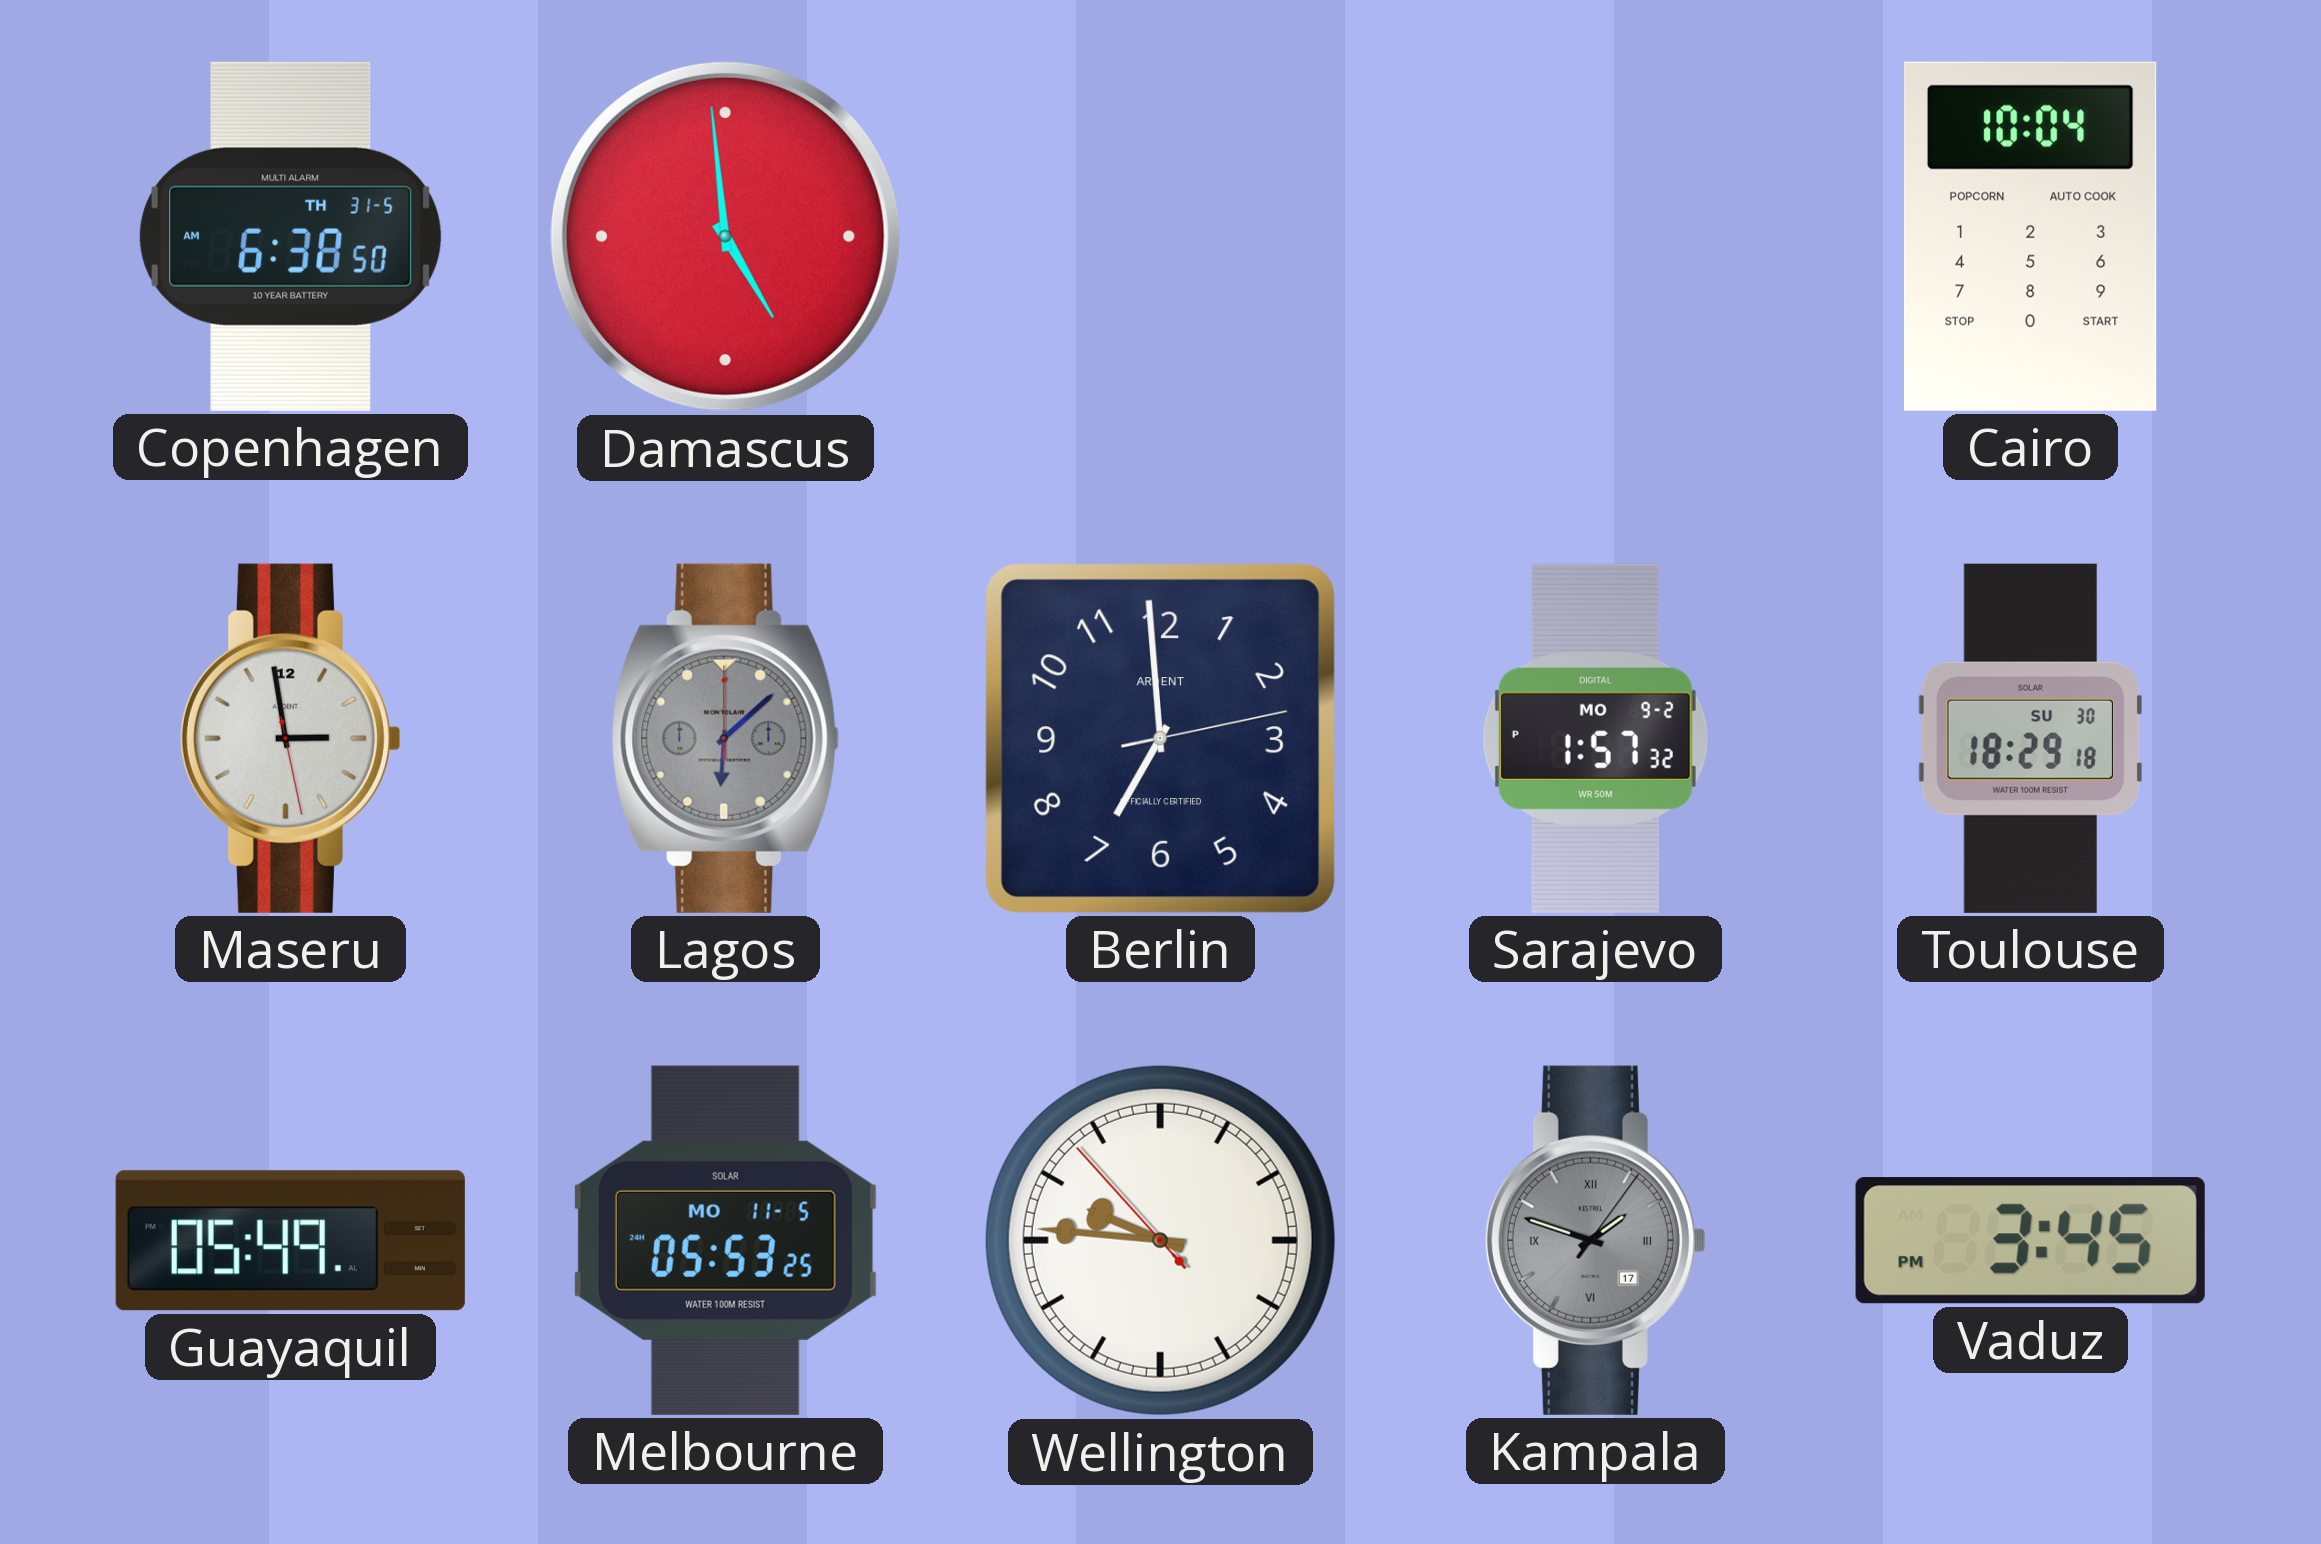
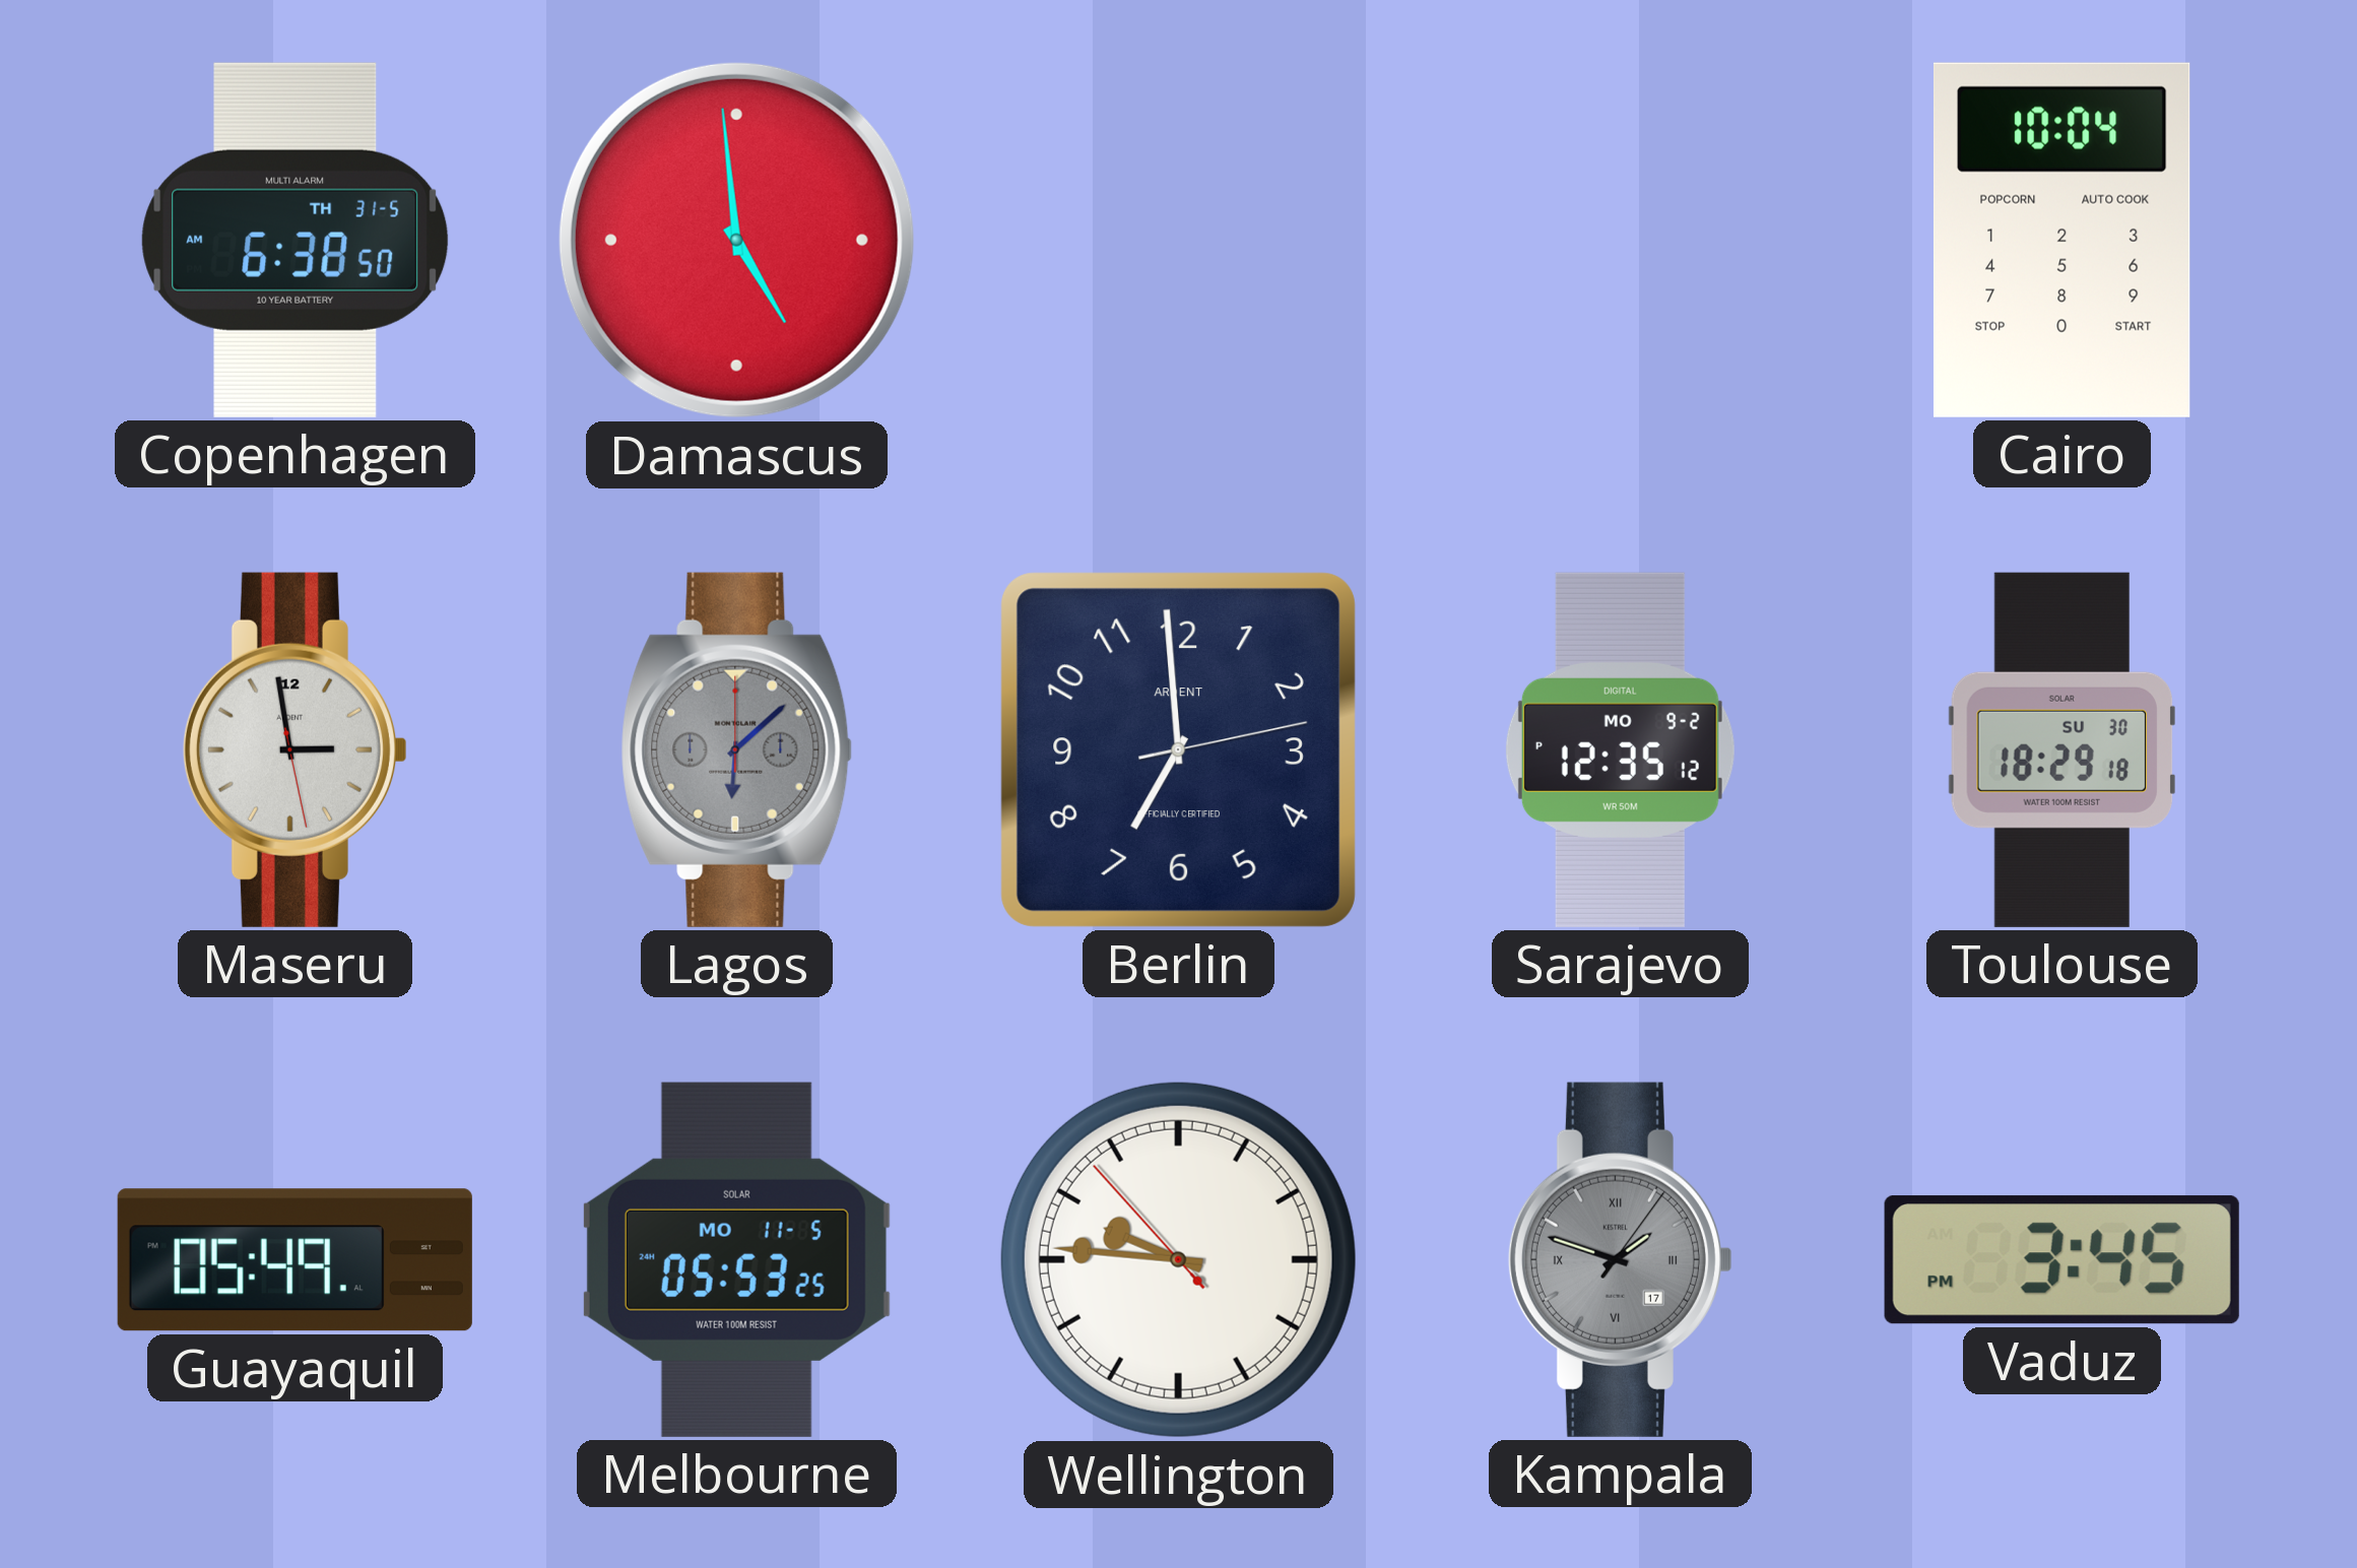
Sarajevo: 1:57 -> 12:35
